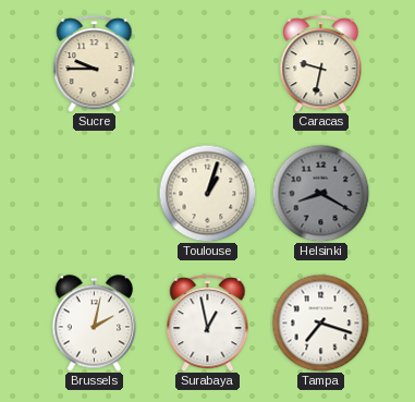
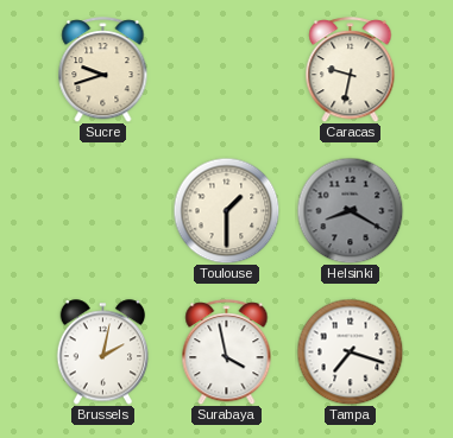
Sucre: 9:45 -> 9:42
Toulouse: 1:03 -> 1:30
Surabaya: 12:58 -> 3:58
